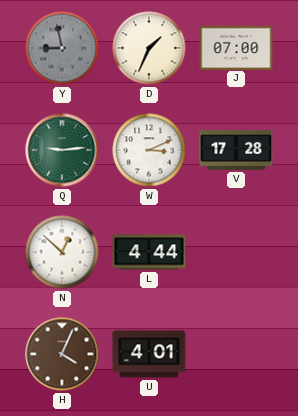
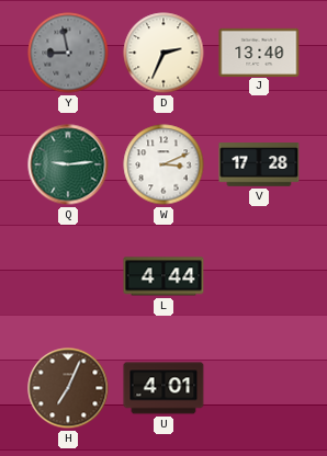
D: 1:34 -> 2:34
J: 07:00 -> 13:40
N: 12:52 -> none
H: 4:04 -> 7:04
